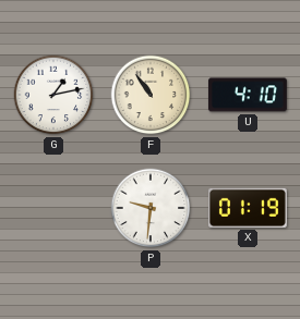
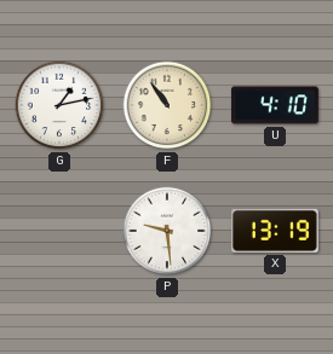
P: 9:31 -> 9:29
X: 01:19 -> 13:19
